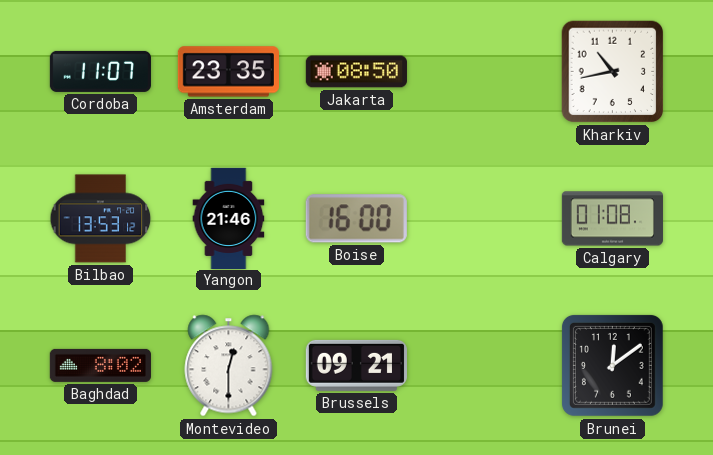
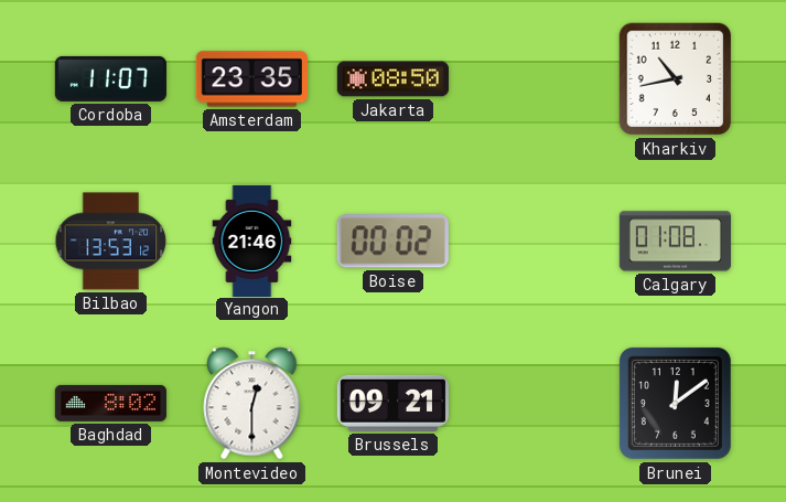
Boise: 16:00 -> 00:02
